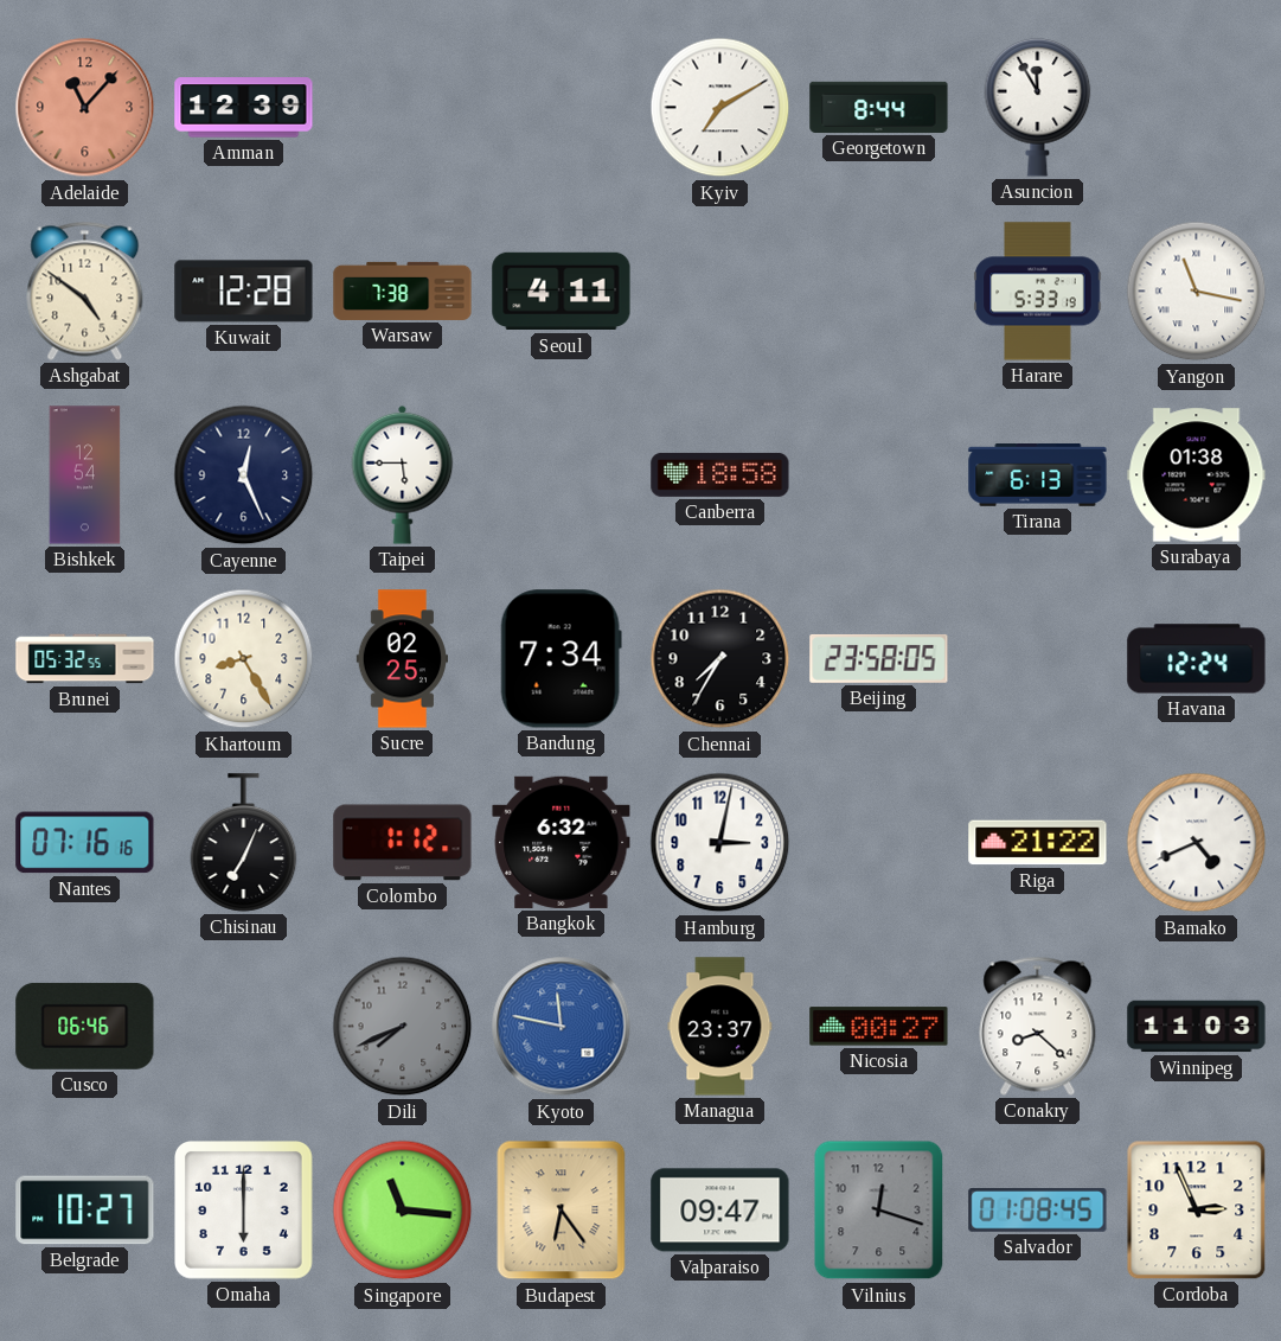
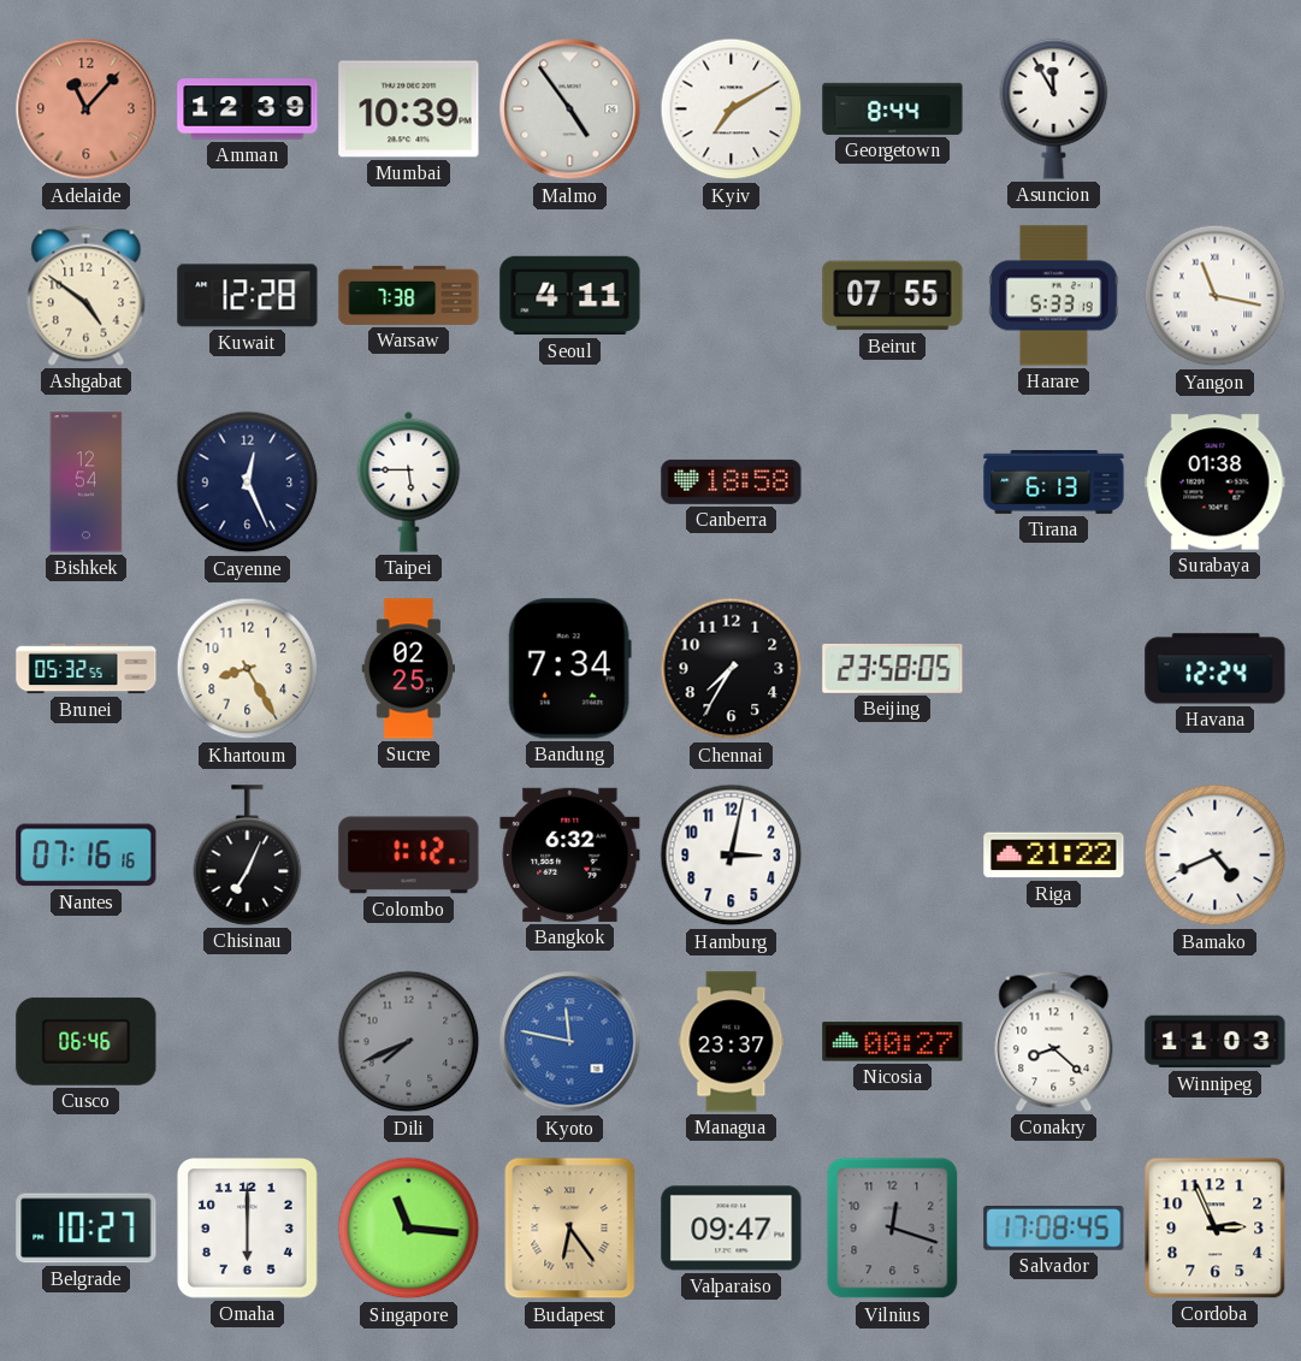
Mumbai: none -> 10:39
Malmo: none -> 4:54
Beirut: none -> 07:55
Salvador: 01:08 -> 17:08
